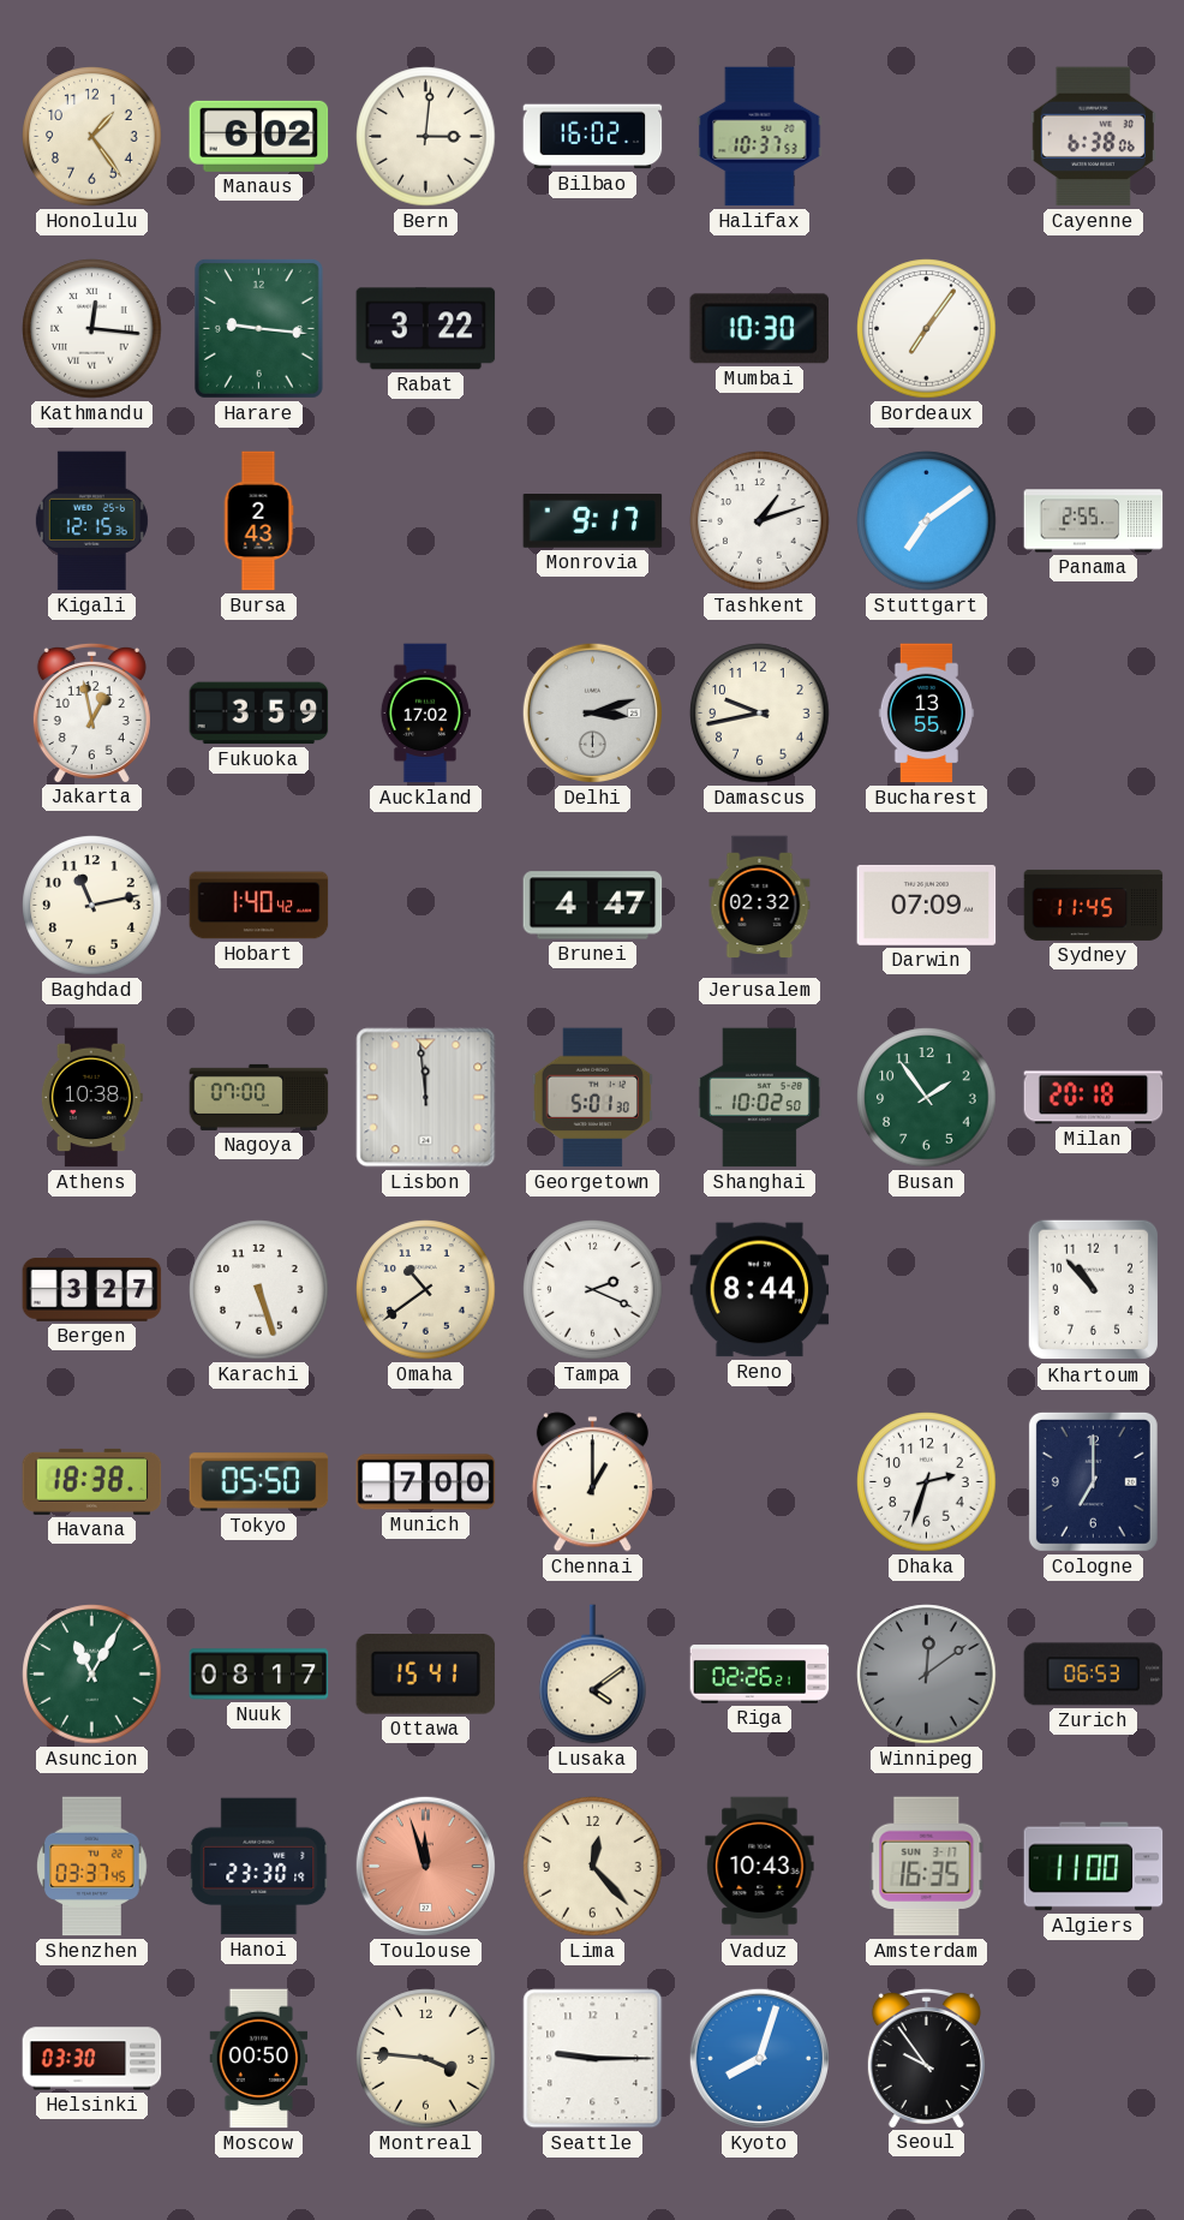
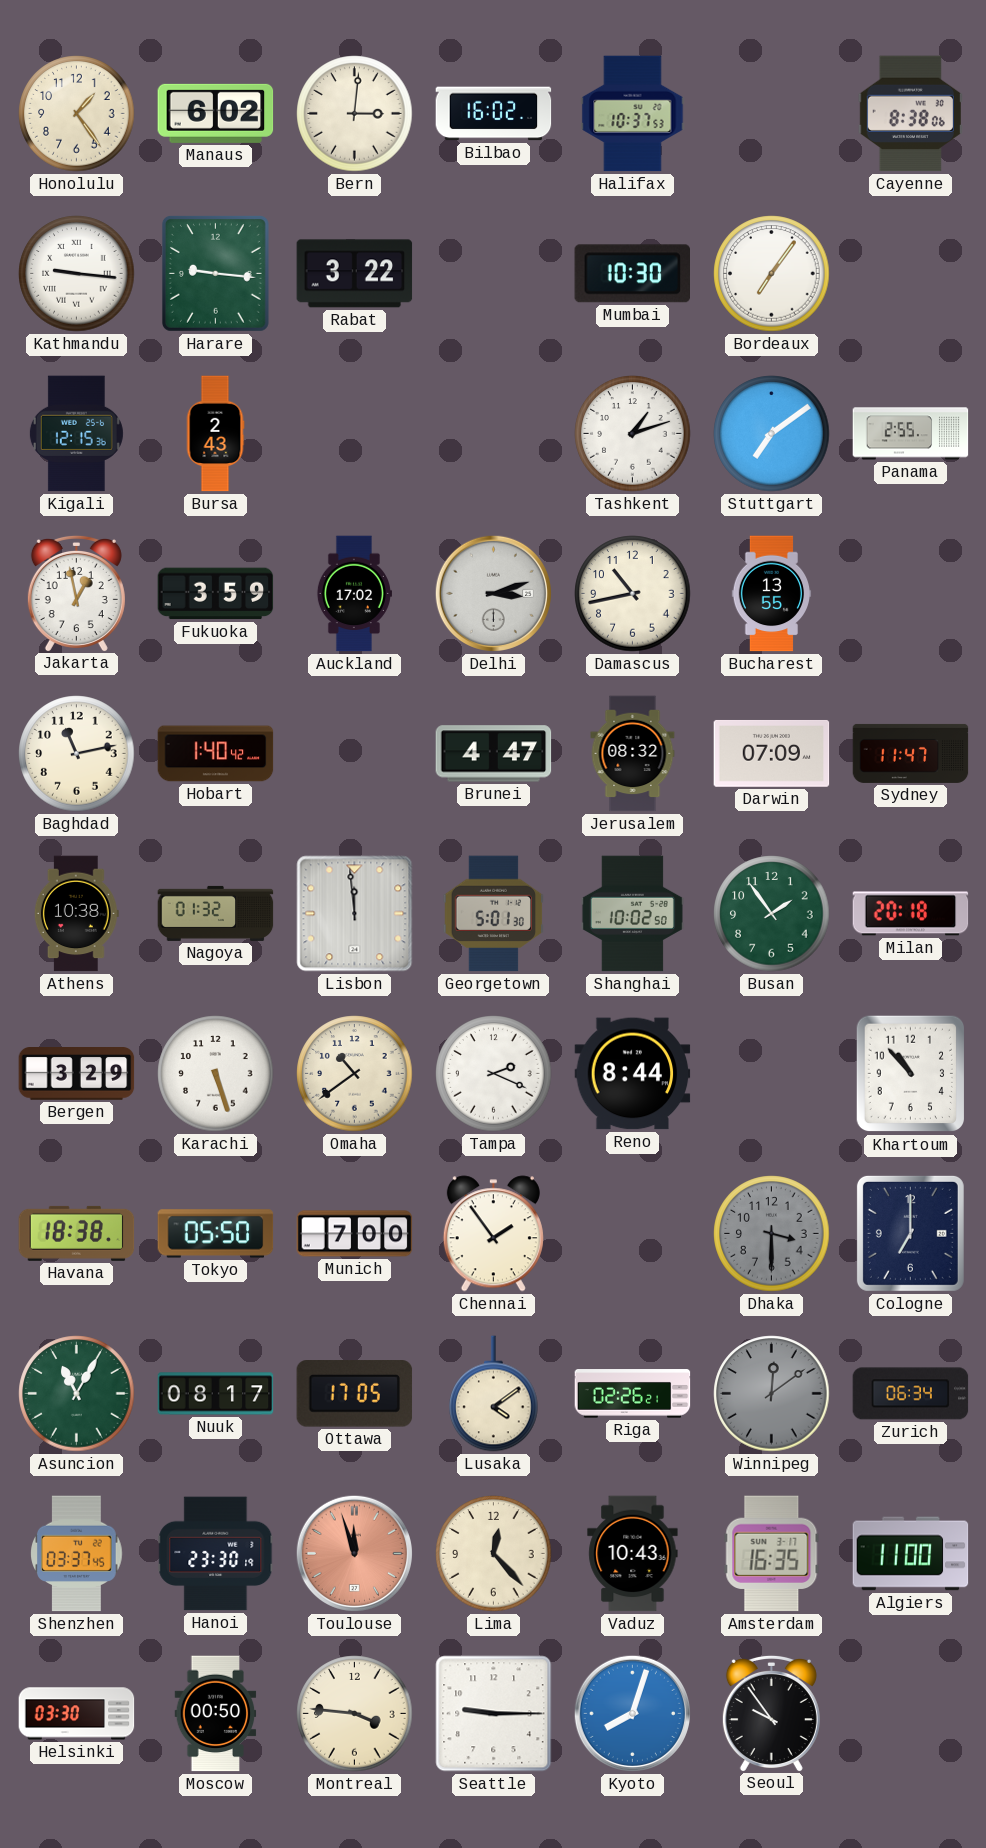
Cayenne: 6:38 -> 8:38
Kathmandu: 12:16 -> 9:16
Monrovia: 9:17 -> none
Damascus: 9:43 -> 10:43
Jerusalem: 02:32 -> 08:32
Sydney: 11:45 -> 11:47
Nagoya: 07:00 -> 01:32
Bergen: 3:27 -> 3:29
Chennai: 1:00 -> 1:54
Dhaka: 2:33 -> 3:30
Dhaka dial: white -> grey
Ottawa: 15:41 -> 17:05
Zurich: 06:53 -> 06:34
